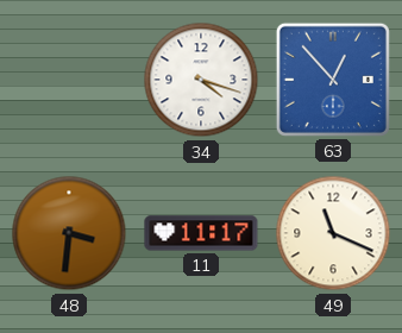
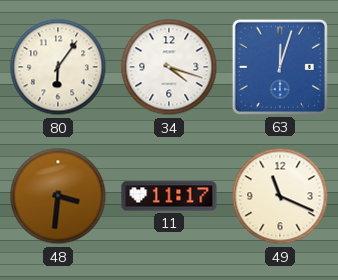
80: none -> 6:06
63: 12:53 -> 12:03
